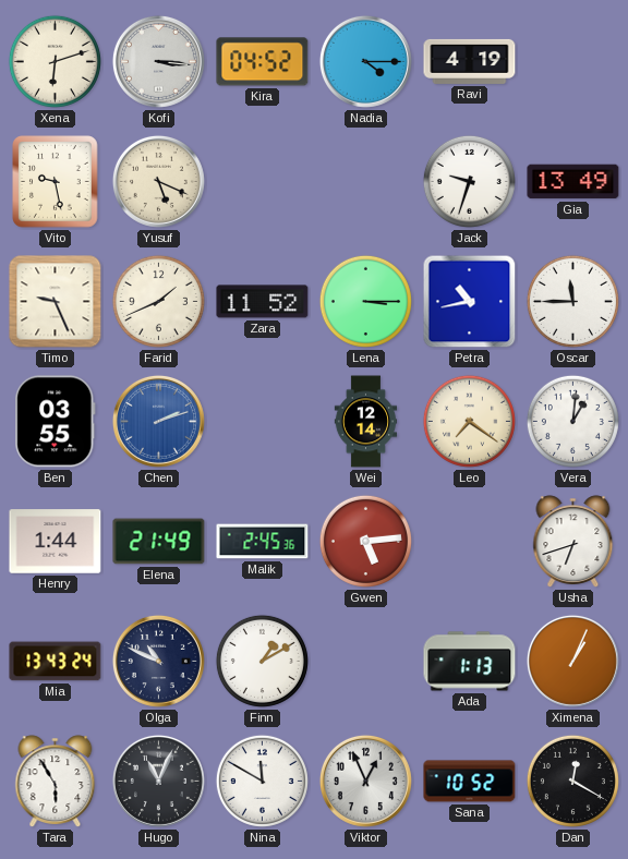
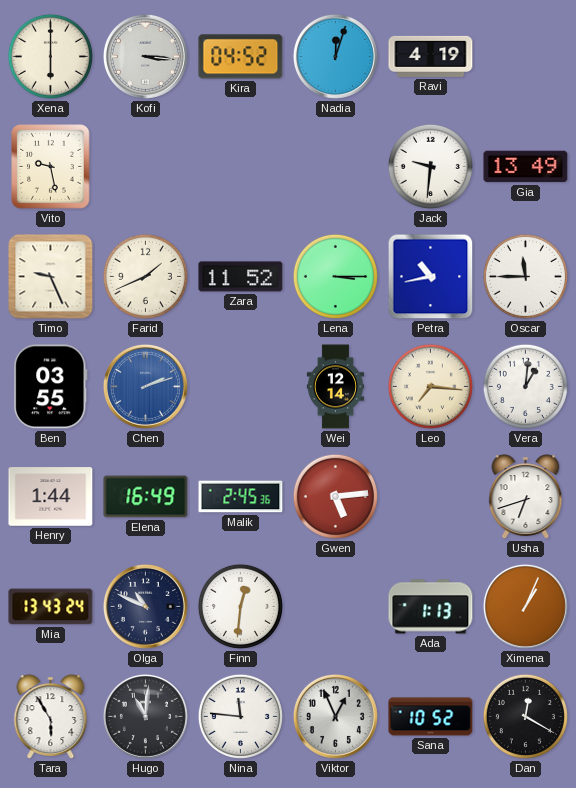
Xena: 6:12 -> 6:00
Nadia: 4:15 -> 12:03
Yusuf: 5:19 -> none
Jack: 9:33 -> 9:31
Leo: 7:21 -> 7:16
Elena: 21:49 -> 16:49
Finn: 1:10 -> 12:31
Hugo: 11:04 -> 11:01
Nina: 11:50 -> 11:46
